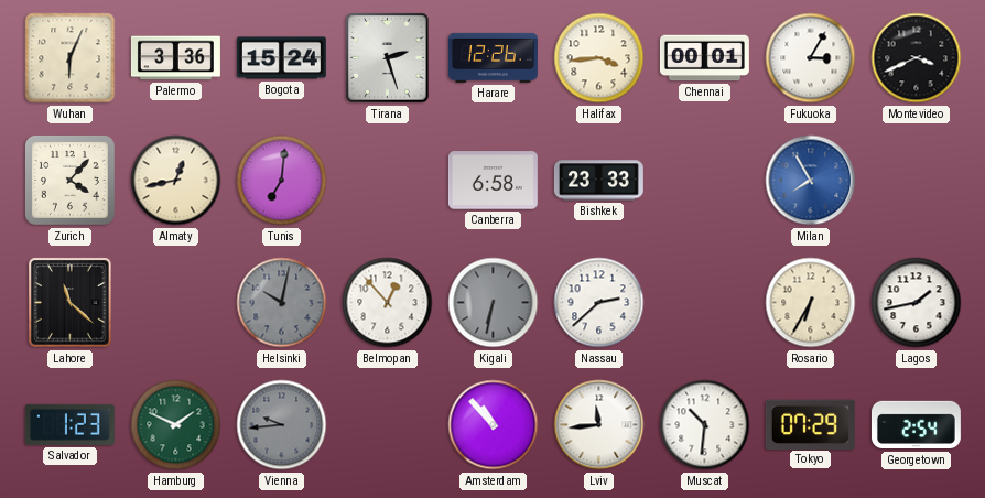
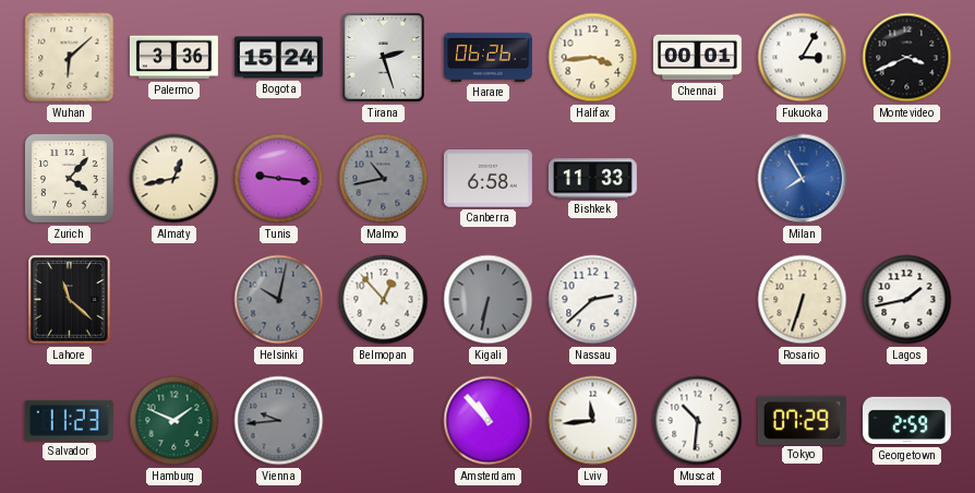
Wuhan: 6:04 -> 6:08
Harare: 12:26 -> 06:26
Tunis: 7:01 -> 9:16
Malmo: none -> 10:43
Bishkek: 23:33 -> 11:33
Rosario: 6:35 -> 6:33
Salvador: 1:23 -> 11:23
Georgetown: 2:54 -> 2:59
